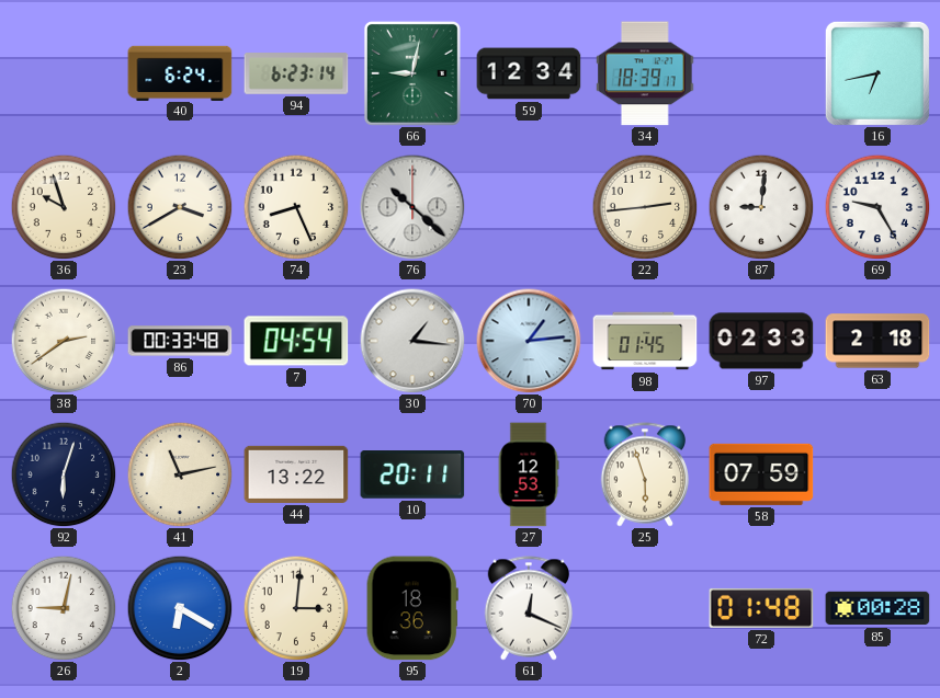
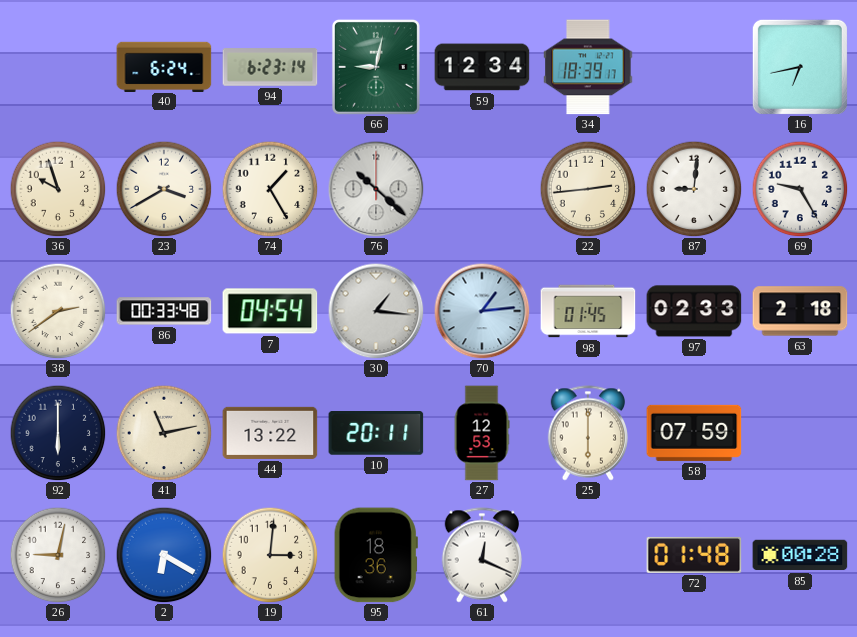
74: 8:26 -> 1:25
92: 6:03 -> 6:00
25: 5:57 -> 6:00
